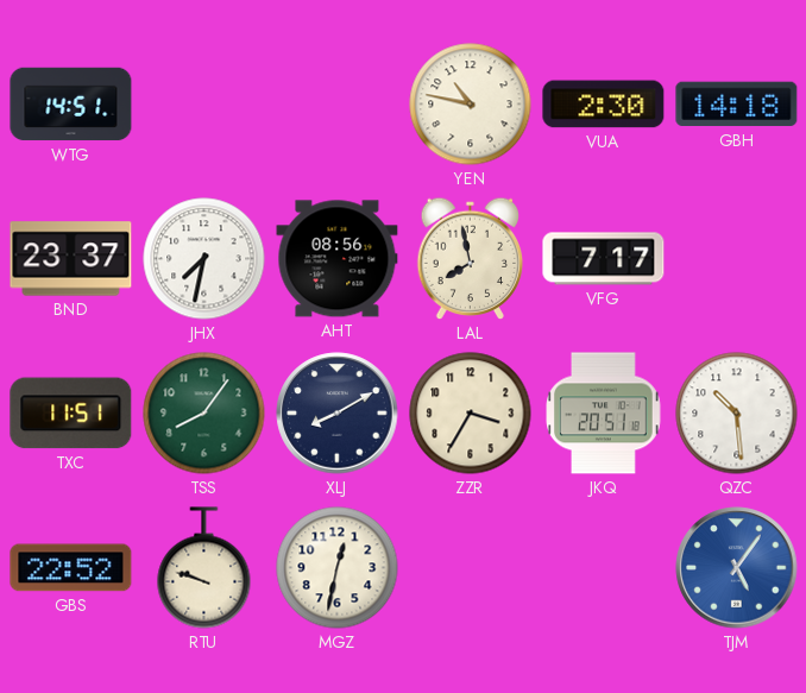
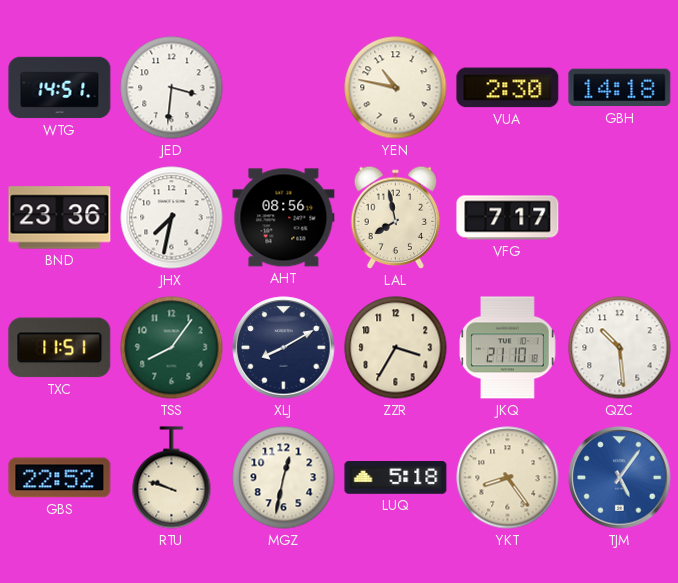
JED: none -> 3:31
BND: 23:37 -> 23:36
JKQ: 20:51 -> 21:10
LUQ: none -> 5:18
YKT: none -> 8:24
